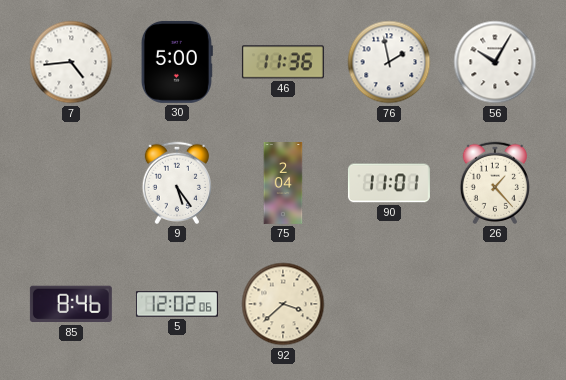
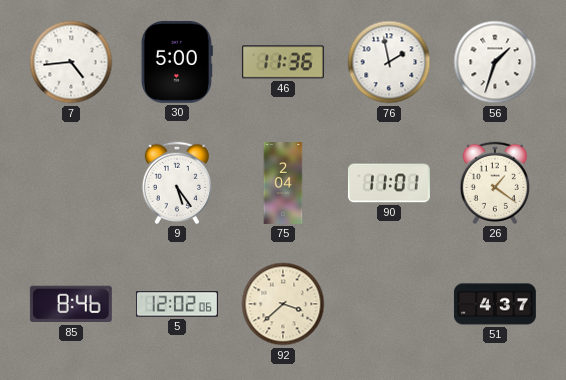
56: 10:05 -> 1:33
26: 1:23 -> 1:21
51: none -> 4:37
